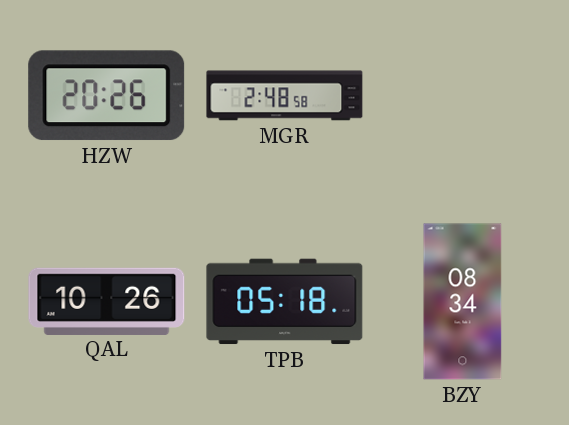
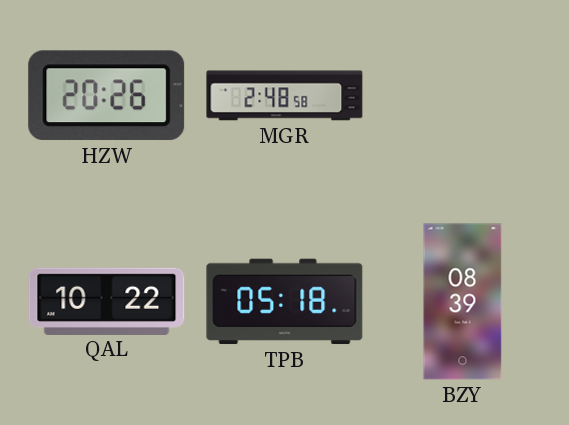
QAL: 10:26 -> 10:22
BZY: 08:34 -> 08:39
